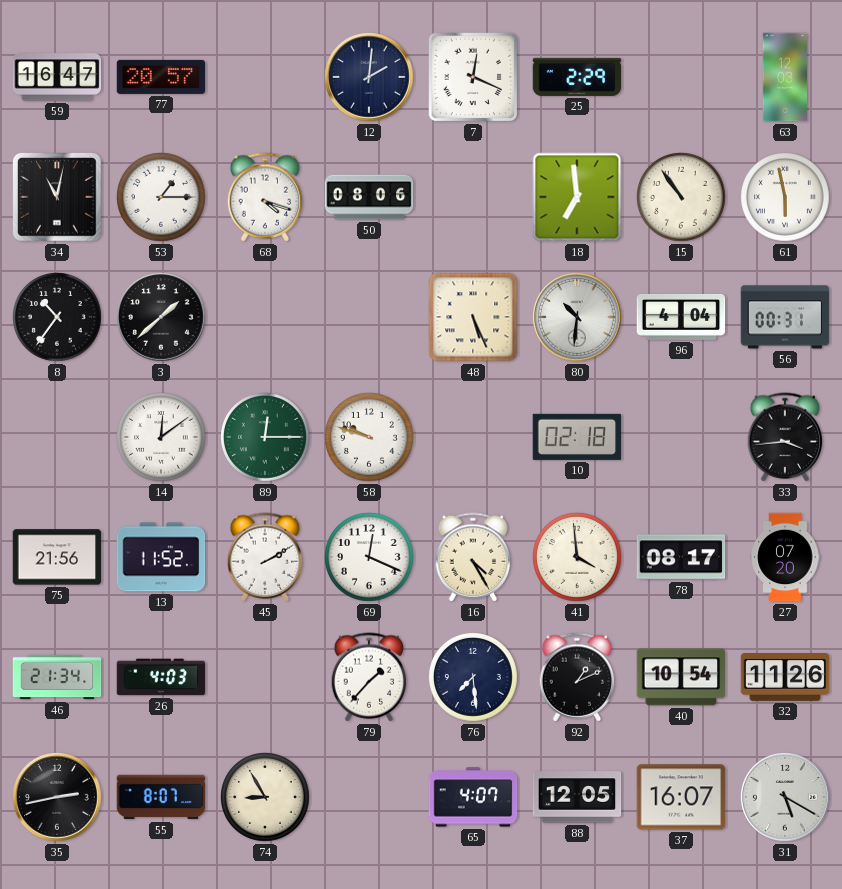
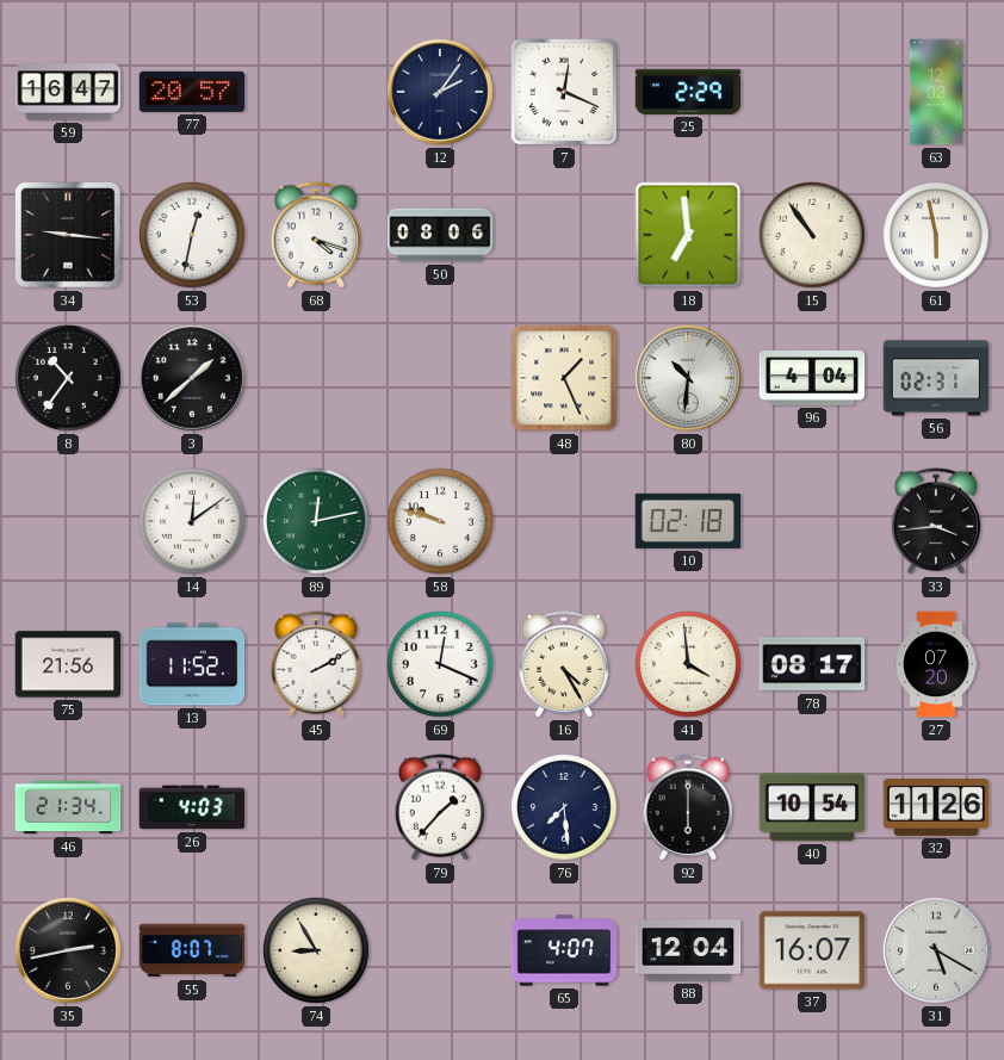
12: 2:01 -> 2:06
34: 11:02 -> 9:16
53: 1:15 -> 12:32
48: 5:26 -> 1:26
56: 00:31 -> 02:31
89: 12:15 -> 12:13
92: 1:11 -> 6:00
88: 12:05 -> 12:04
